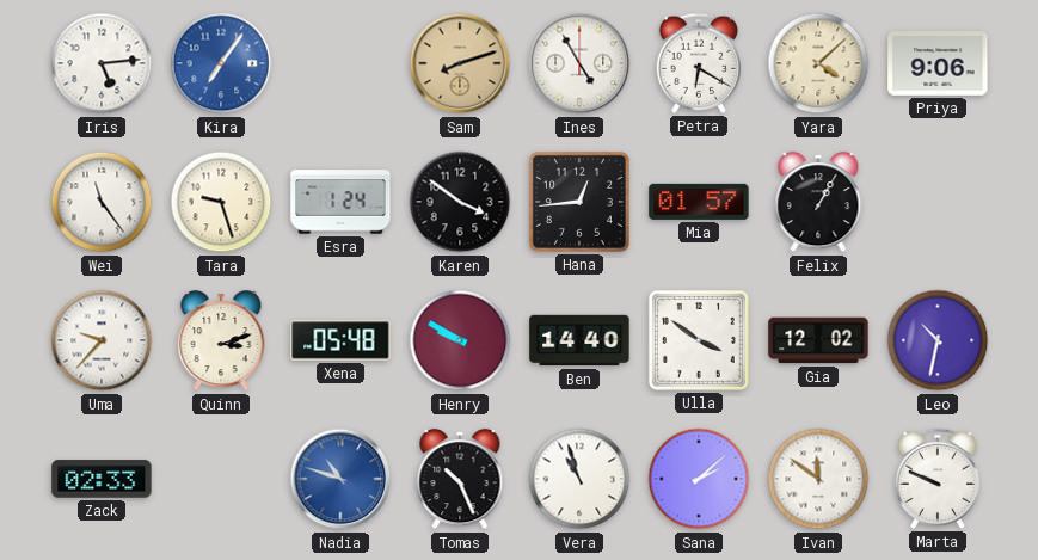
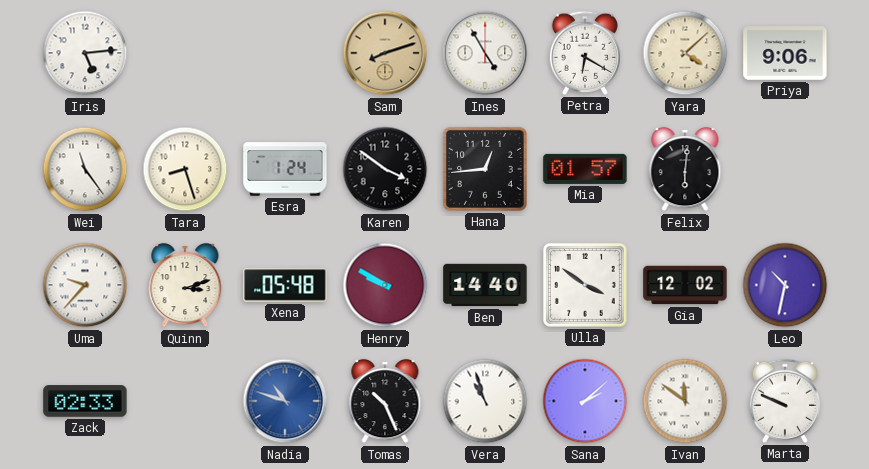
Kira: 7:06 -> none
Tara: 9:27 -> 8:27
Felix: 1:05 -> 6:01
